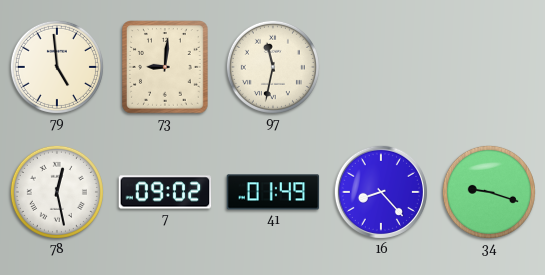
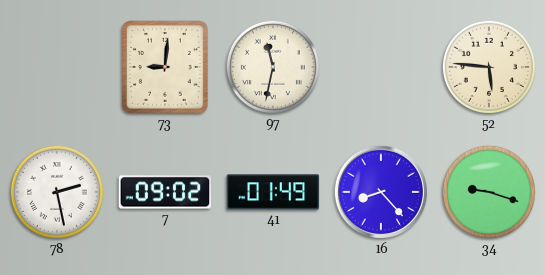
79: 4:59 -> none
52: none -> 5:46
78: 12:28 -> 2:28
